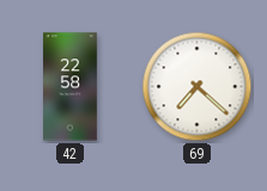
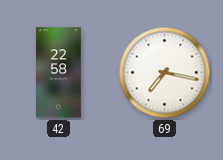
69: 7:22 -> 7:17
